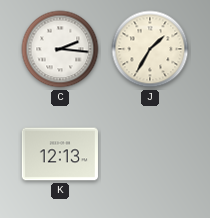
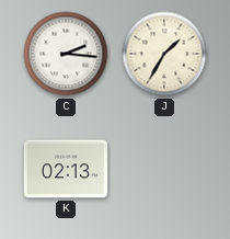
K: 12:13 -> 02:13
